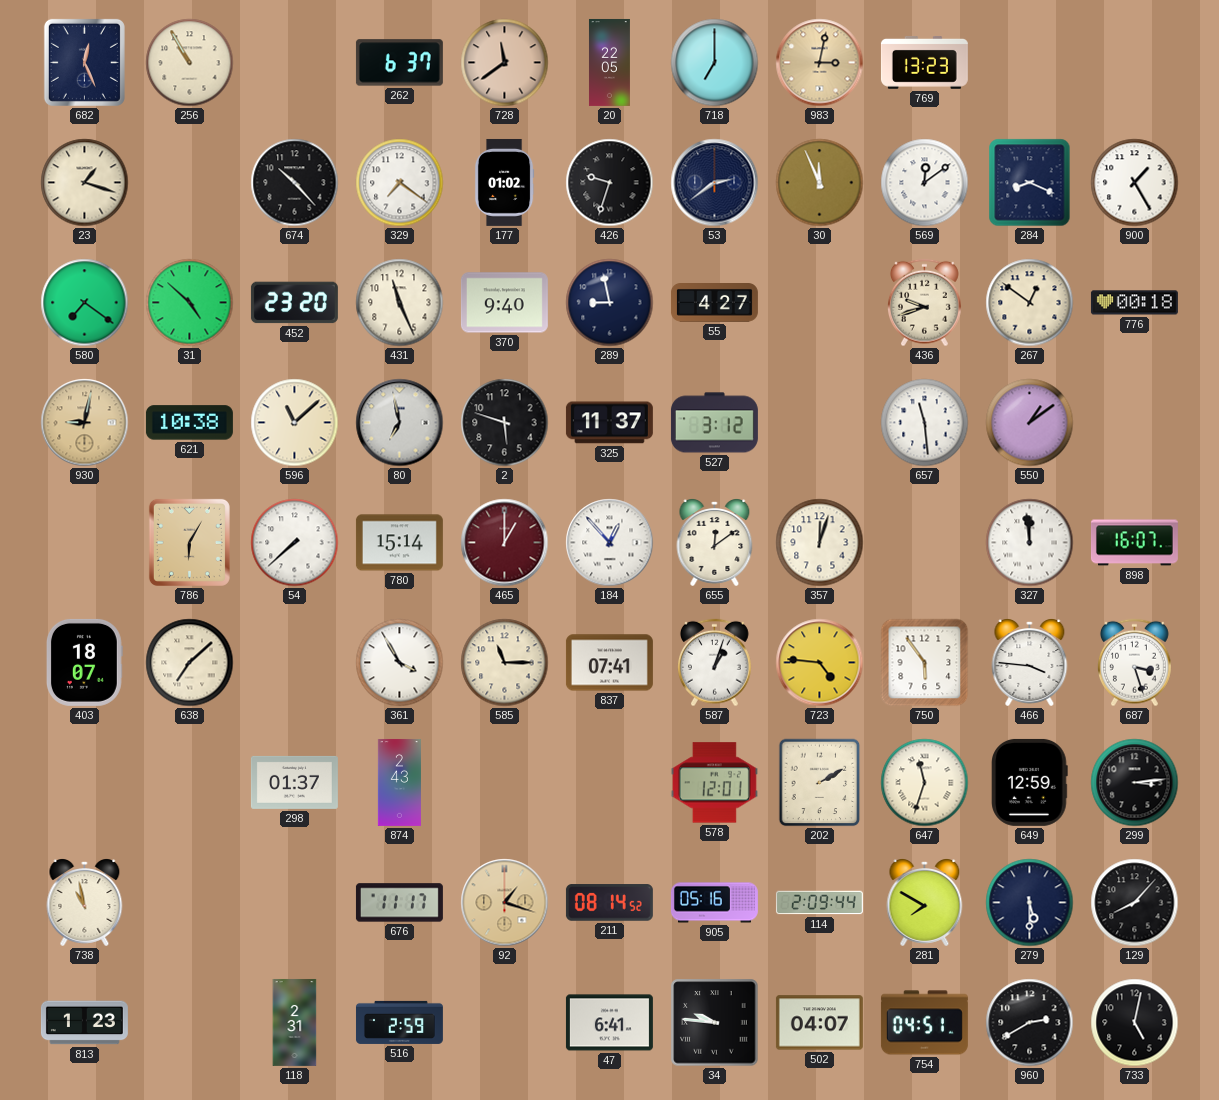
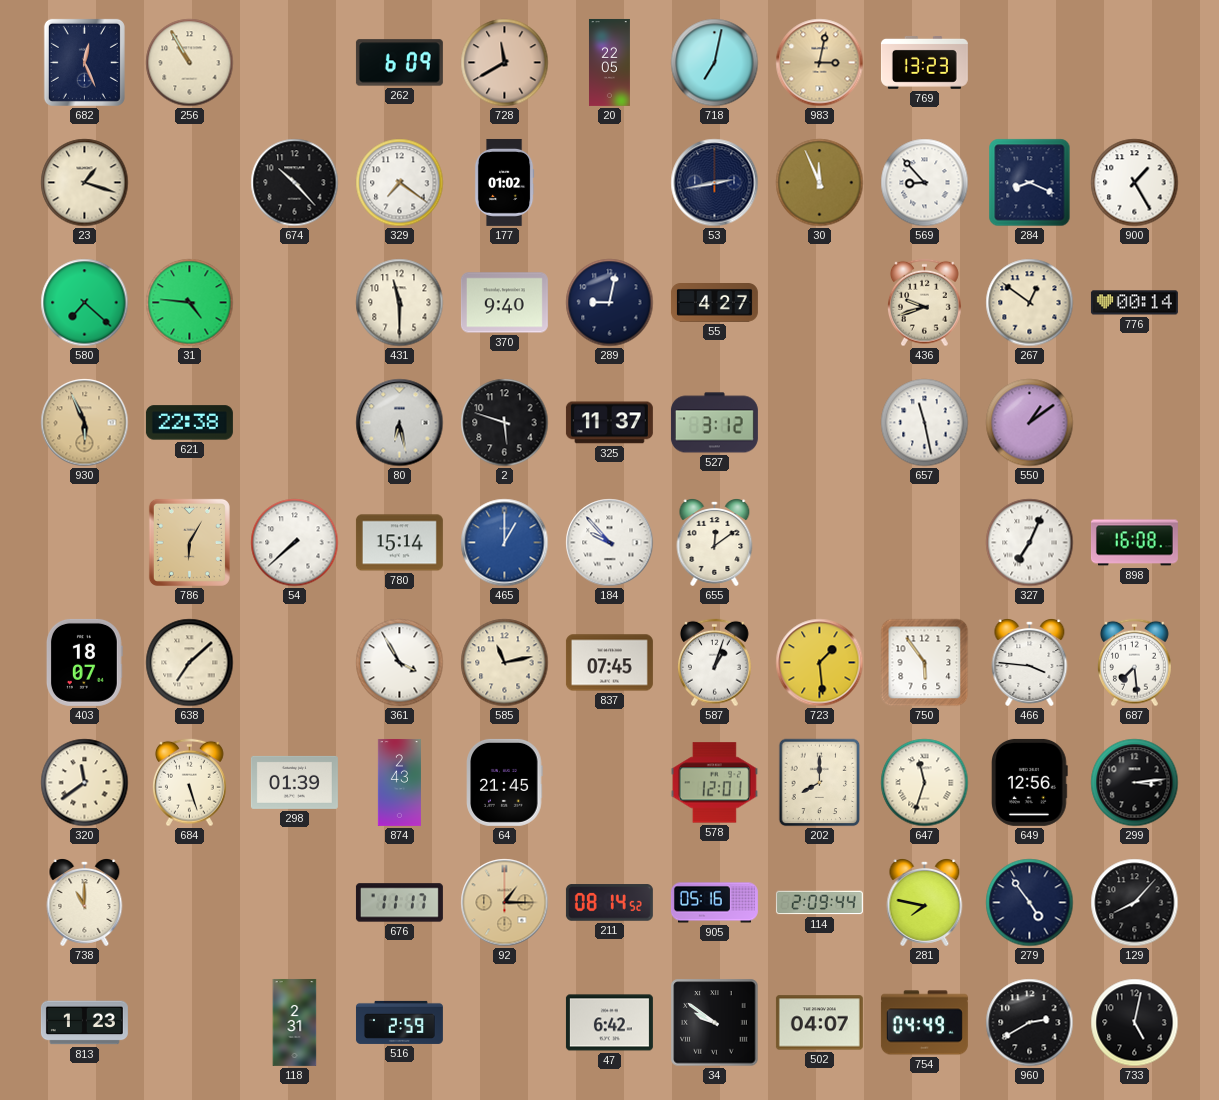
262: 6:37 -> 6:09
728: 11:39 -> 11:40
718: 7:00 -> 7:02
426: 9:33 -> none
53: 2:39 -> 2:43
569: 12:09 -> 8:53
580: 7:21 -> 7:22
31: 4:52 -> 4:46
452: 23:20 -> none
431: 11:26 -> 11:30
289: 8:58 -> 9:02
776: 00:18 -> 00:14
930: 9:02 -> 5:56
621: 10:38 -> 22:38
596: 11:08 -> none
80: 6:58 -> 6:28
657: 11:29 -> 11:28
465 dial: burgundy -> blue
184: 12:53 -> 9:53
357: 12:03 -> none
327: 11:59 -> 7:04
898: 16:07 -> 16:08
585: 11:15 -> 11:13
837: 07:41 -> 07:45
723: 4:46 -> 1:29
687: 3:27 -> 7:29
320: none -> 11:39
684: none -> 5:27
298: 01:37 -> 01:39
64: none -> 21:45
202: 2:10 -> 8:00
649: 12:59 -> 12:56
738: 10:58 -> 11:00
92: 1:18 -> 1:15
281: 7:50 -> 7:47
279: 5:30 -> 4:54
47: 6:41 -> 6:42
34: 9:46 -> 9:51
754: 04:51 -> 04:49
